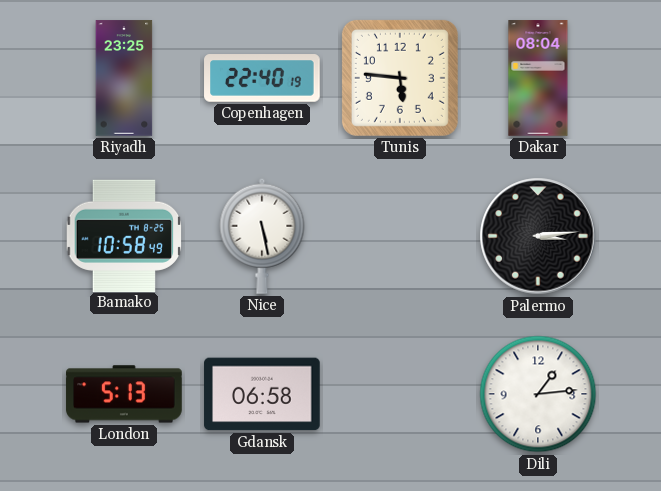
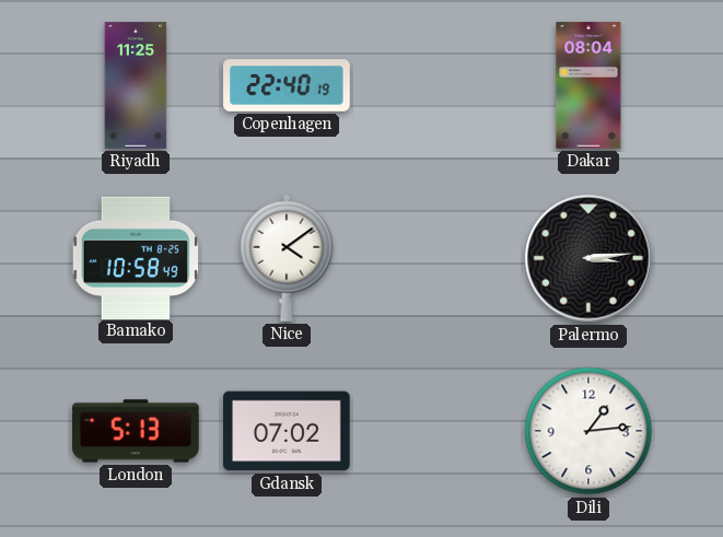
Riyadh: 23:25 -> 11:25
Tunis: 5:46 -> none
Nice: 5:28 -> 4:09
Gdansk: 06:58 -> 07:02
